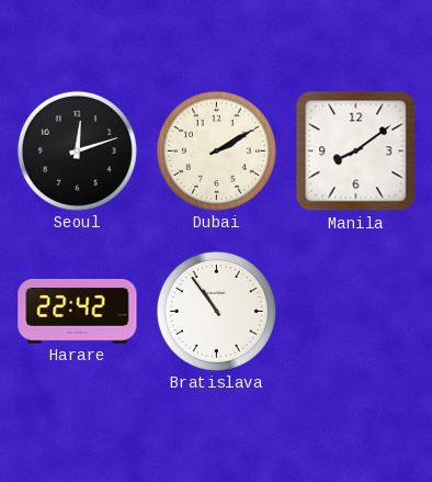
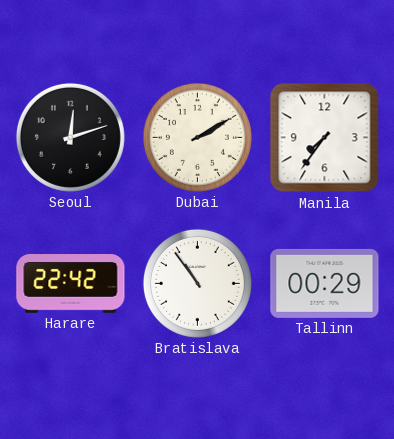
Manila: 8:09 -> 7:36
Tallinn: none -> 00:29
